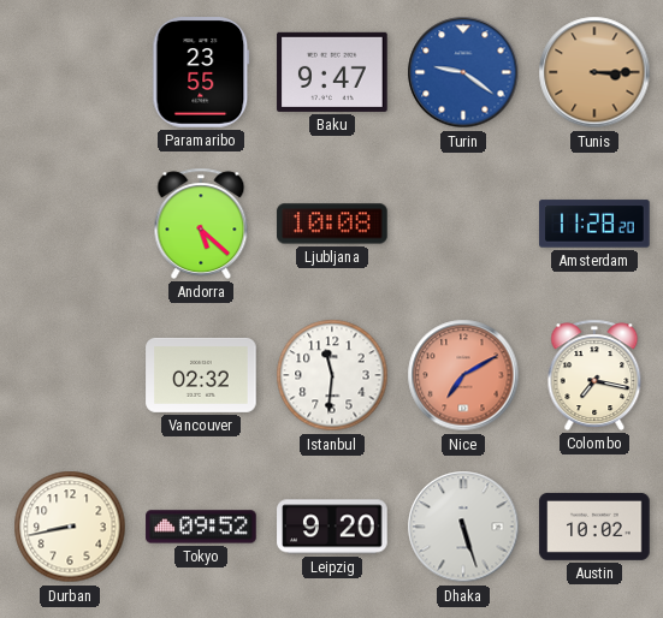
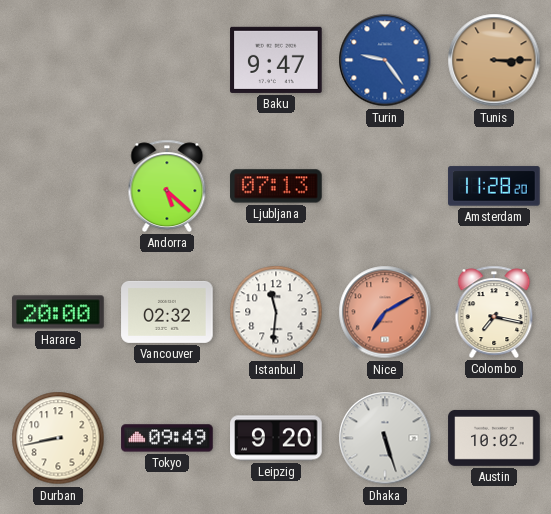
Paramaribo: 23:55 -> none
Turin: 9:21 -> 9:24
Ljubljana: 10:08 -> 07:13
Harare: none -> 20:00
Tokyo: 09:52 -> 09:49
